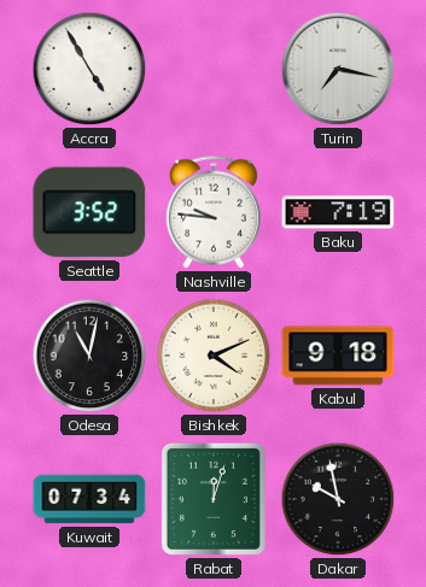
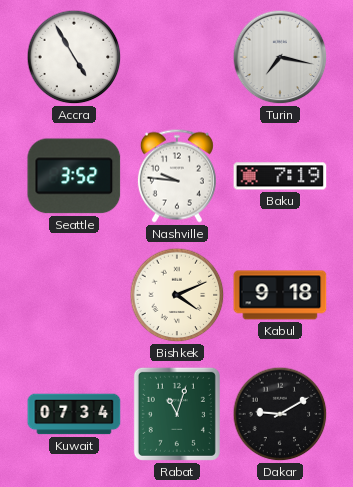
Odesa: 11:02 -> none
Rabat: 12:03 -> 11:03
Dakar: 9:58 -> 9:10
